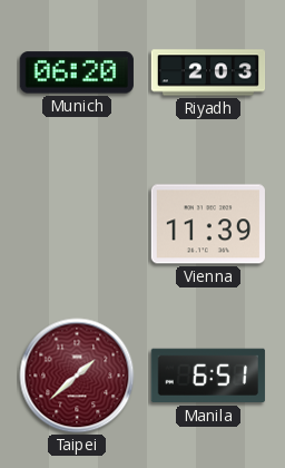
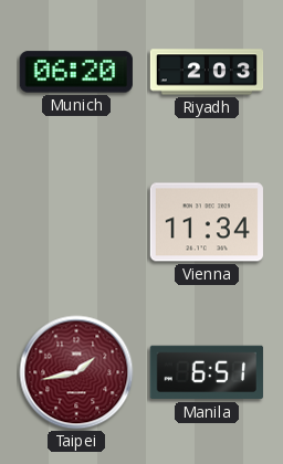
Vienna: 11:39 -> 11:34
Taipei: 1:38 -> 1:43
